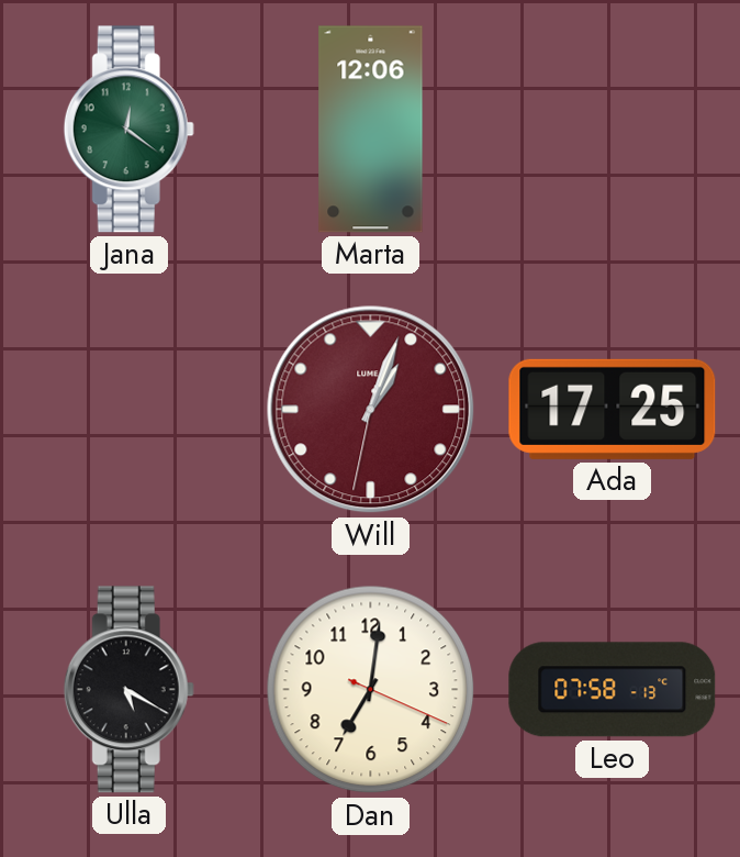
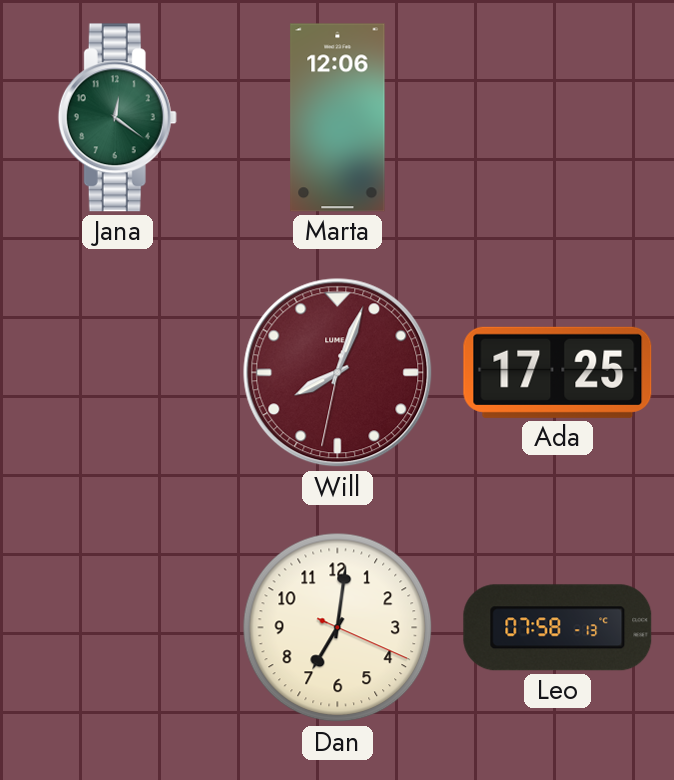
Will: 1:03 -> 8:03
Ulla: 5:20 -> none
